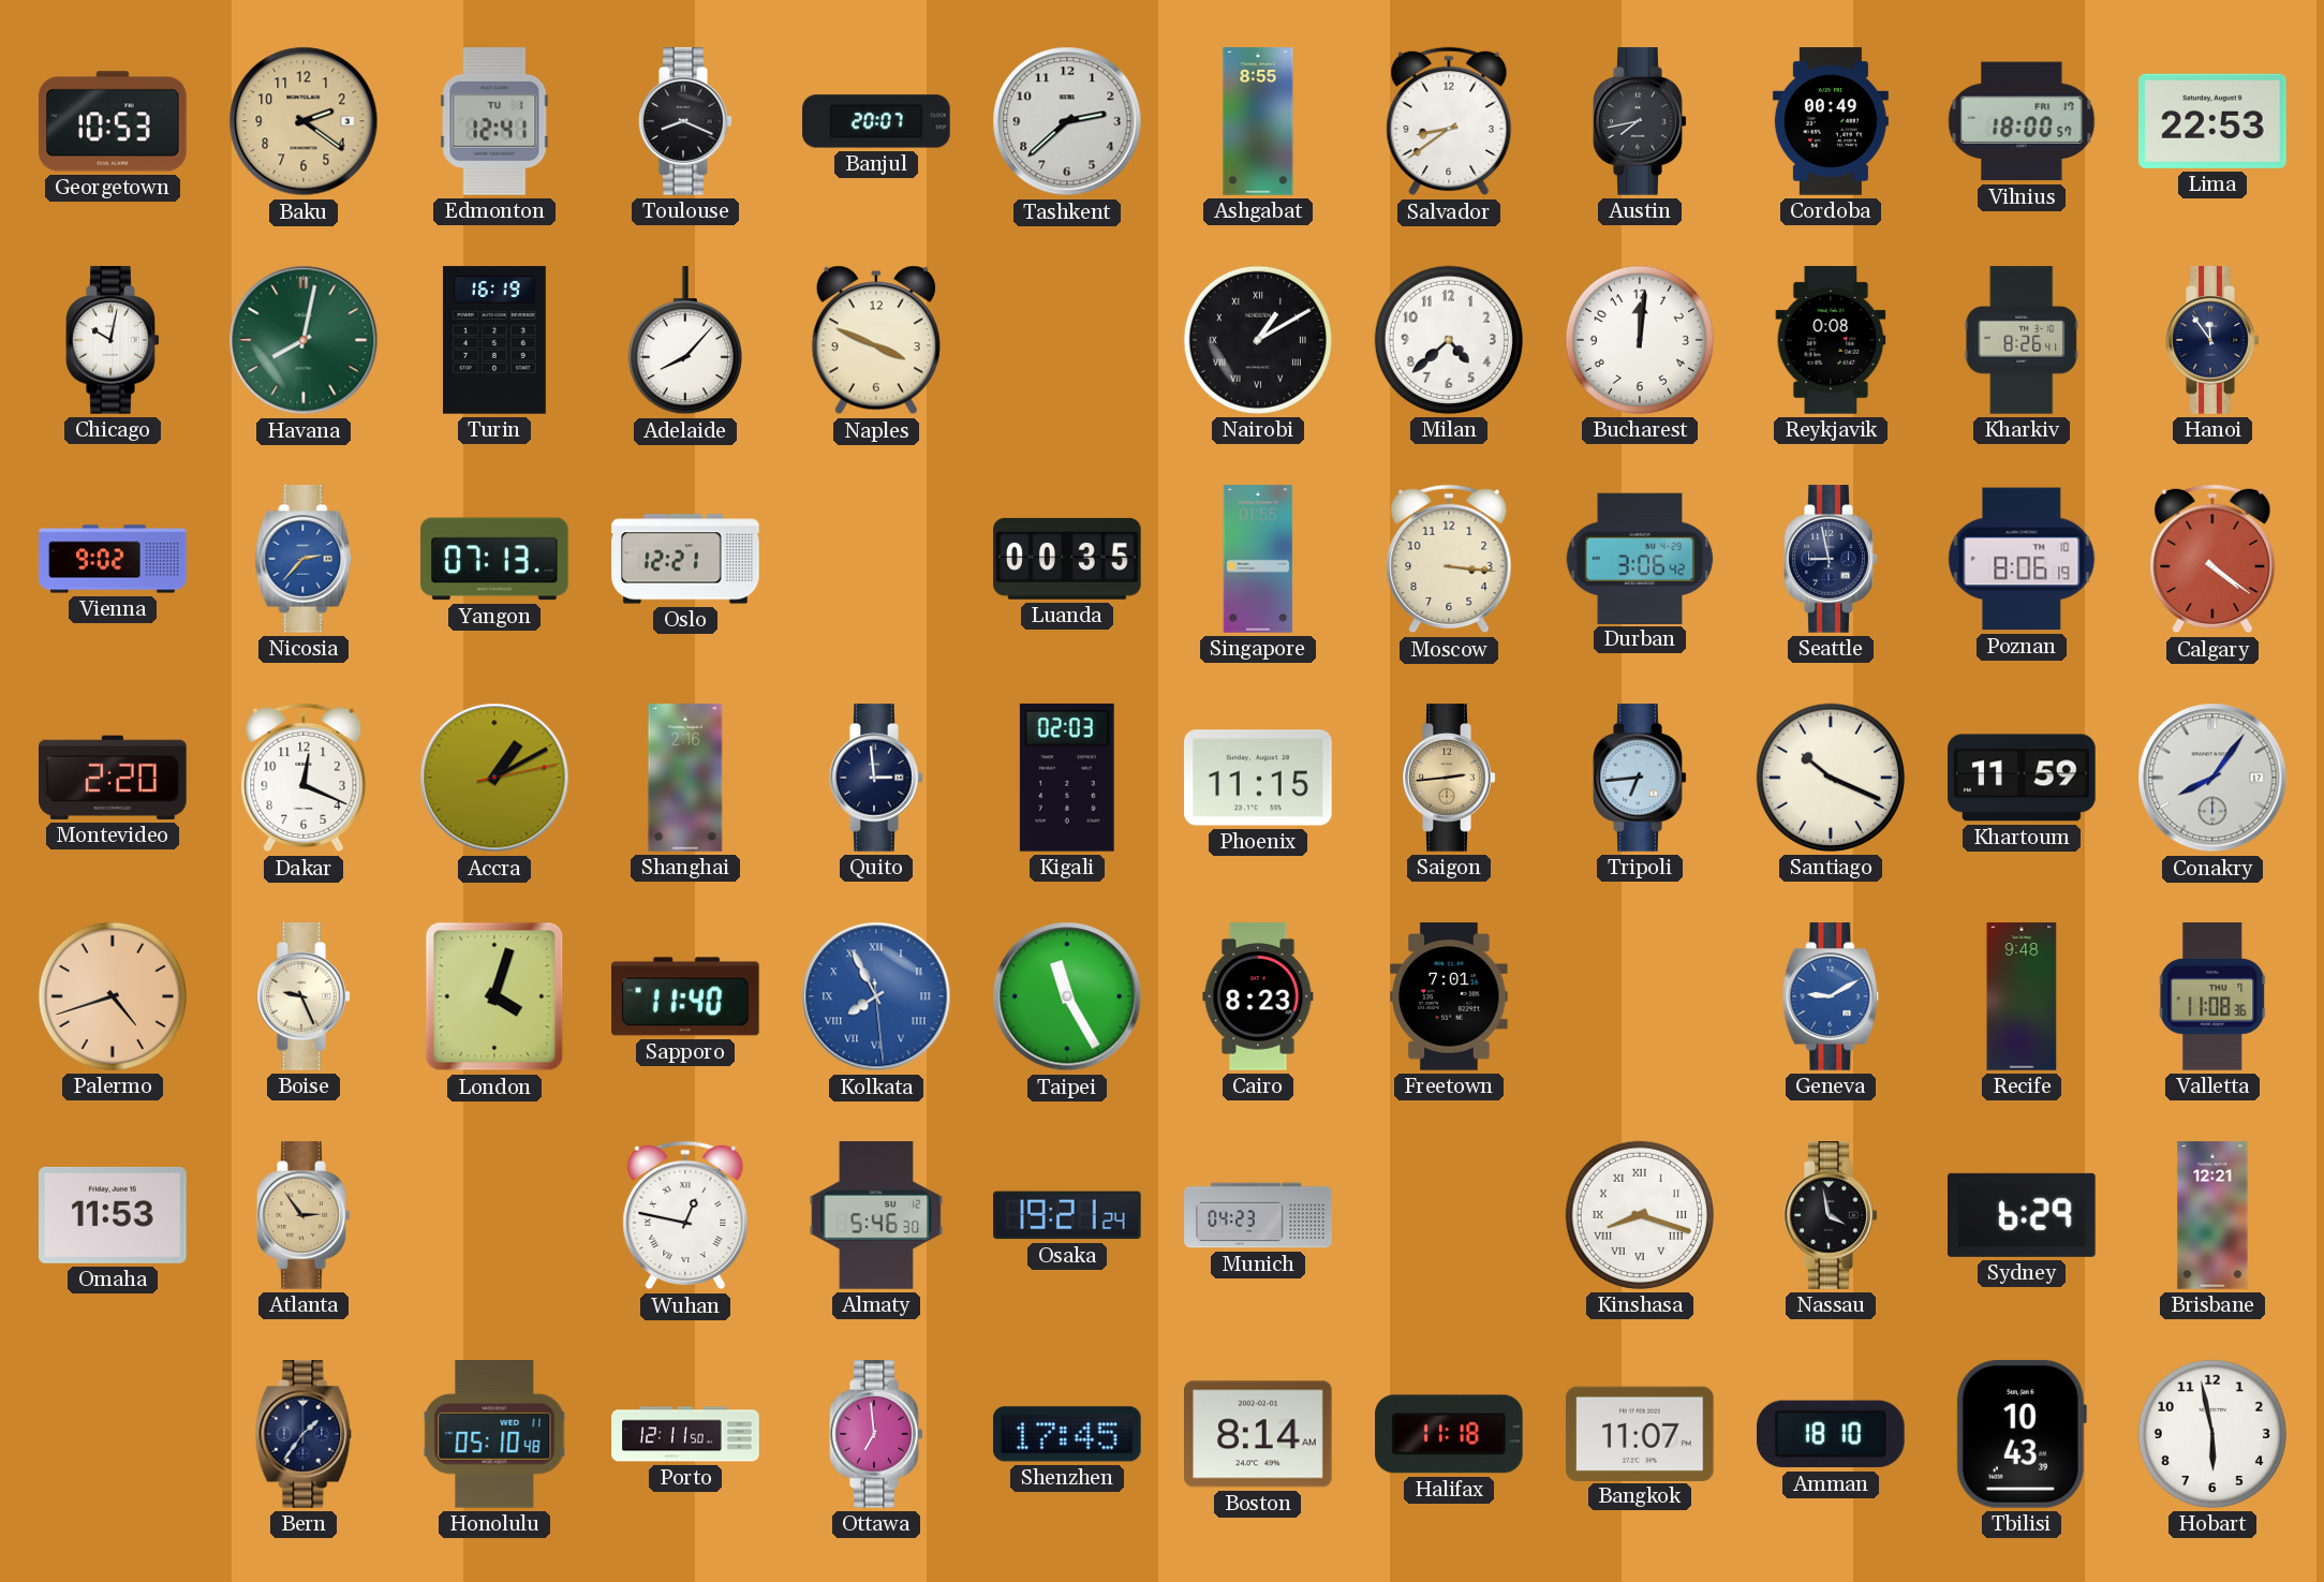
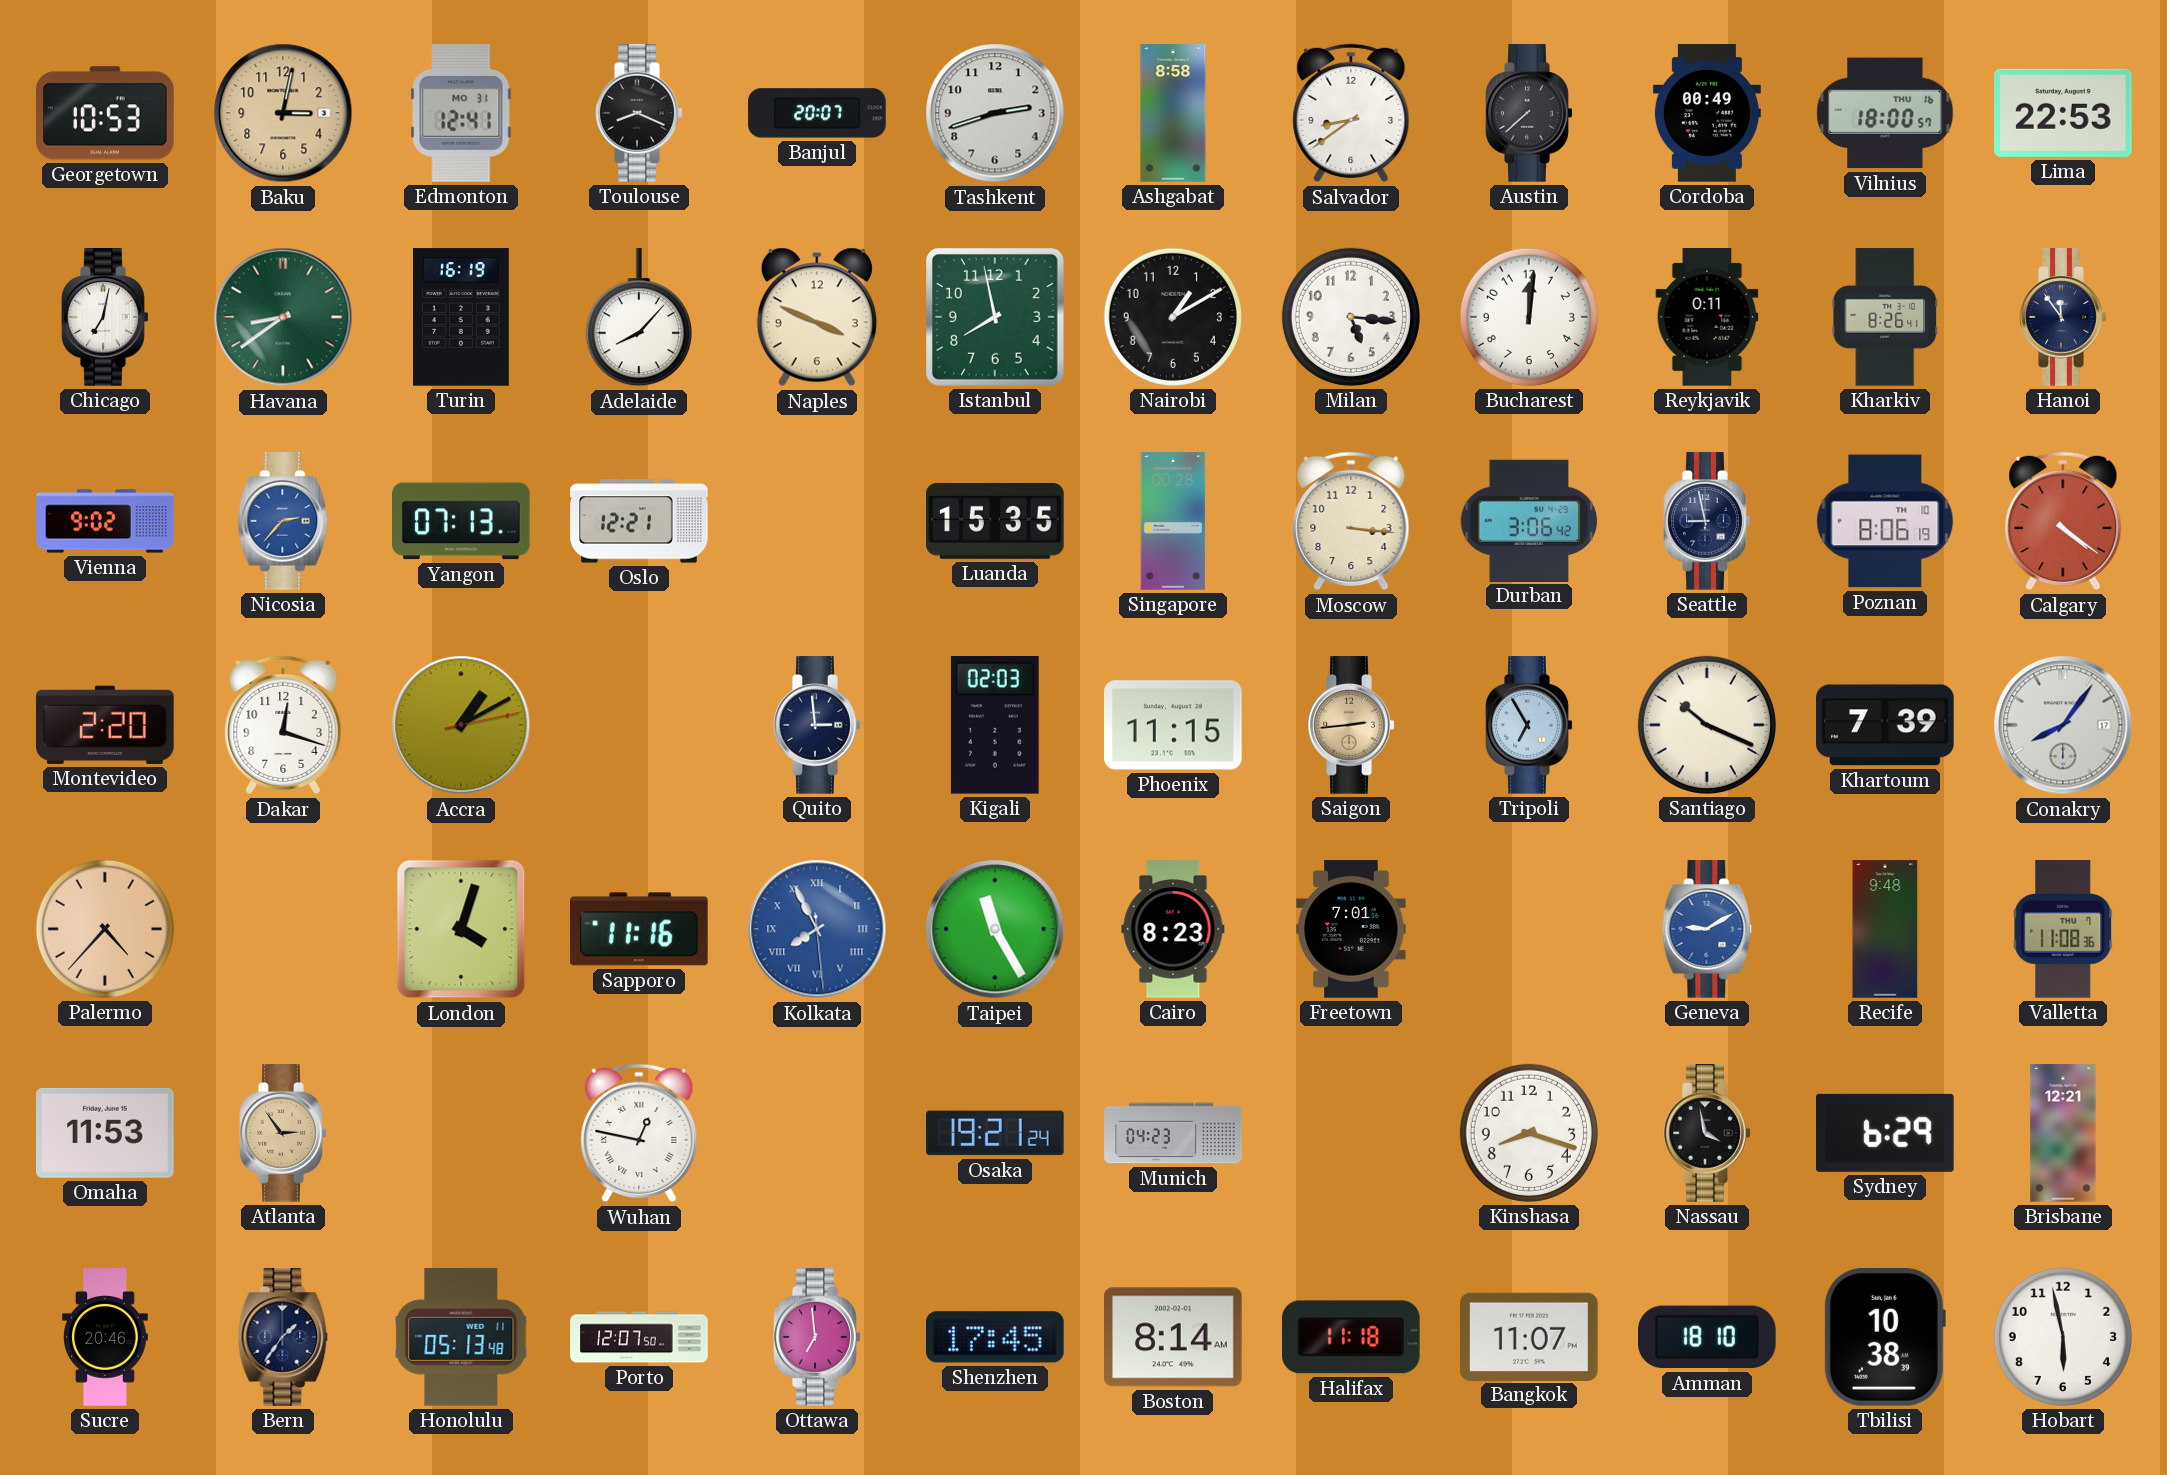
Baku: 2:21 -> 3:02
Edmonton date: TU 1 -> MO 31
Tashkent: 2:38 -> 2:42
Ashgabat: 8:55 -> 8:58
Austin: 7:43 -> 7:38
Vilnius date: FRI 17 -> THU 16
Chicago: 10:02 -> 7:02
Havana: 8:02 -> 8:39
Istanbul: none -> 7:58
Nairobi numerals: Roman -> Arabic
Milan: 4:38 -> 5:16
Reykjavik: 0:08 -> 0:11
Luanda: 00:35 -> 15:35
Singapore: 01:55 -> 00:28
Dakar: 12:19 -> 12:18
Shanghai: 2:16 -> none
Tripoli: 6:44 -> 6:55
Khartoum: 11:59 -> 7:39
Palermo: 4:42 -> 4:37
Boise: 9:26 -> none
Sapporo: 11:40 -> 11:16
Almaty: 5:46 -> none
Kinshasa numerals: Roman -> Arabic
Sucre: none -> 20:46
Honolulu: 05:10 -> 05:13
Porto: 12:11 -> 12:07
Tbilisi: 10:43 -> 10:38
